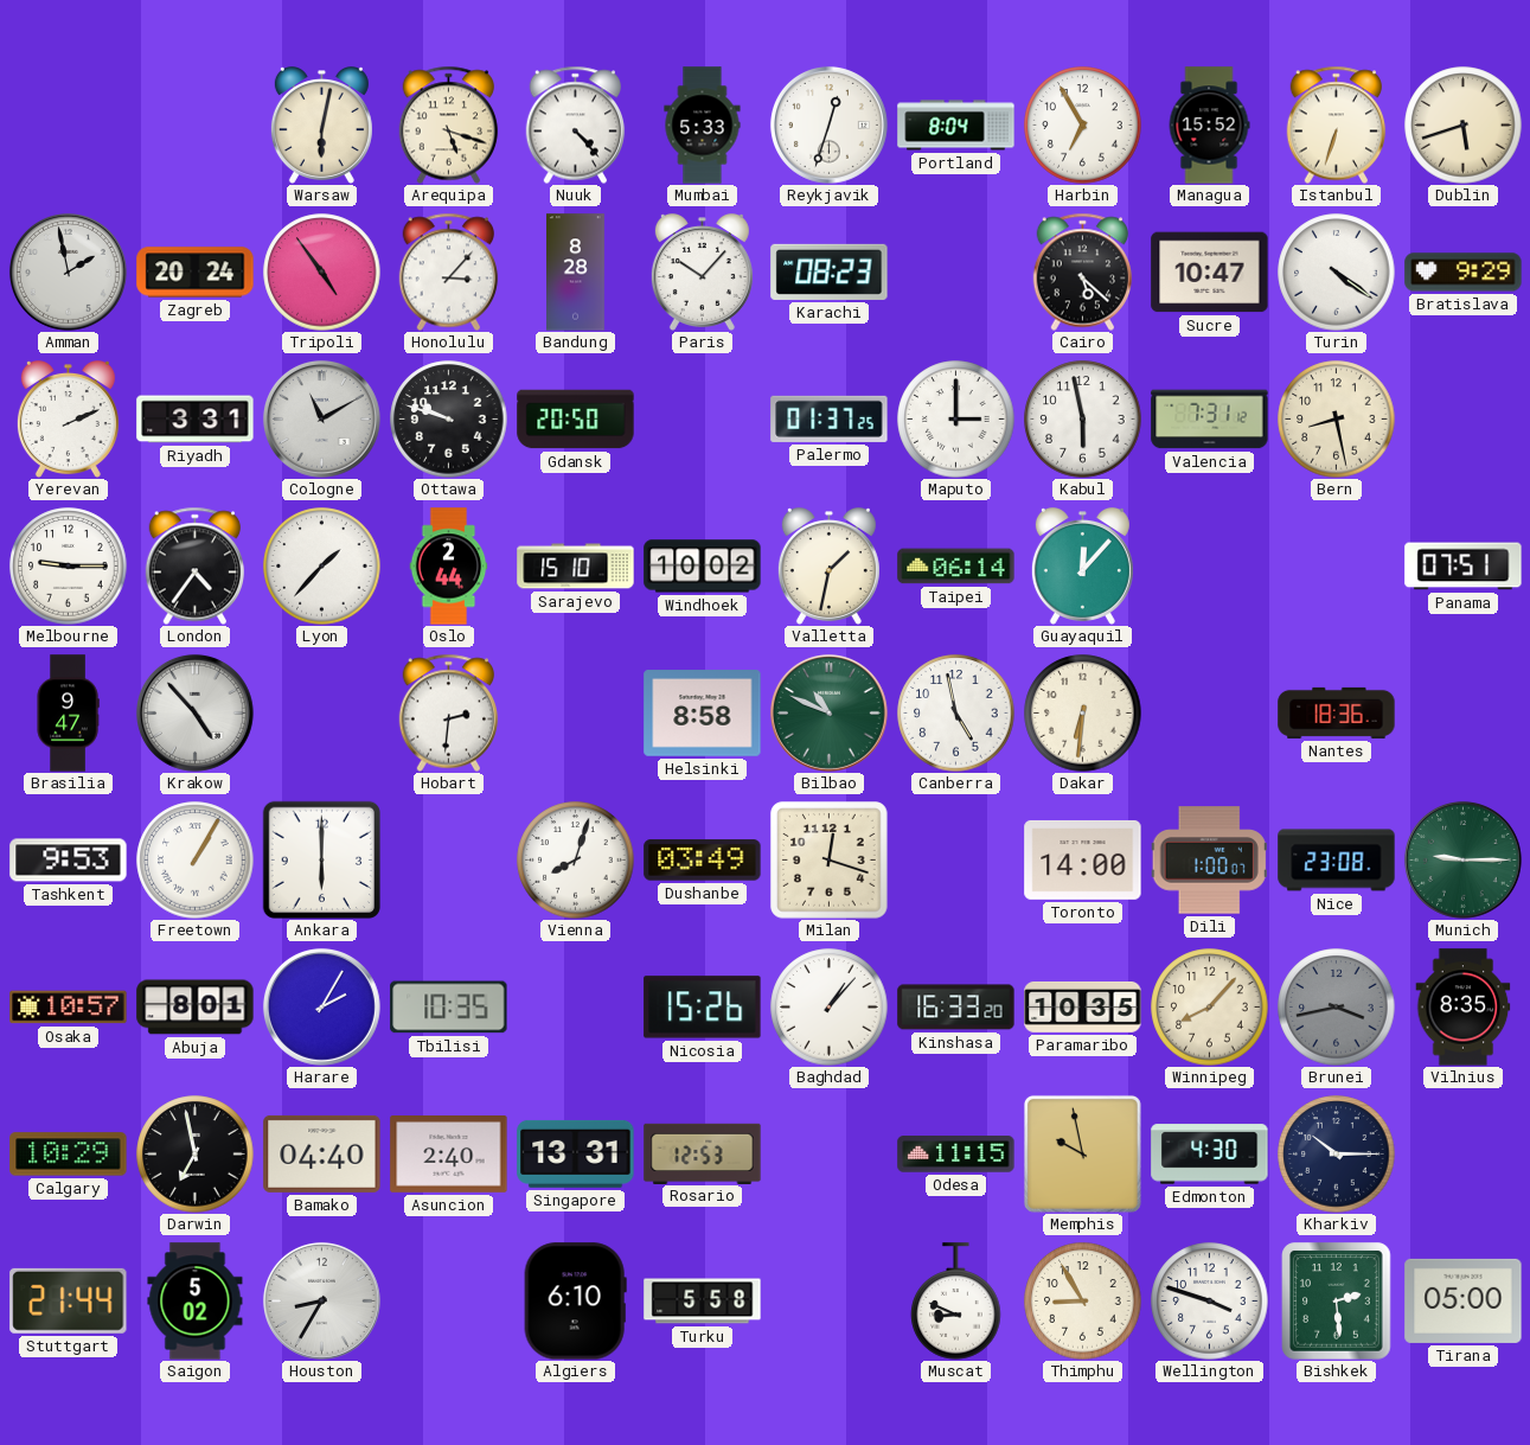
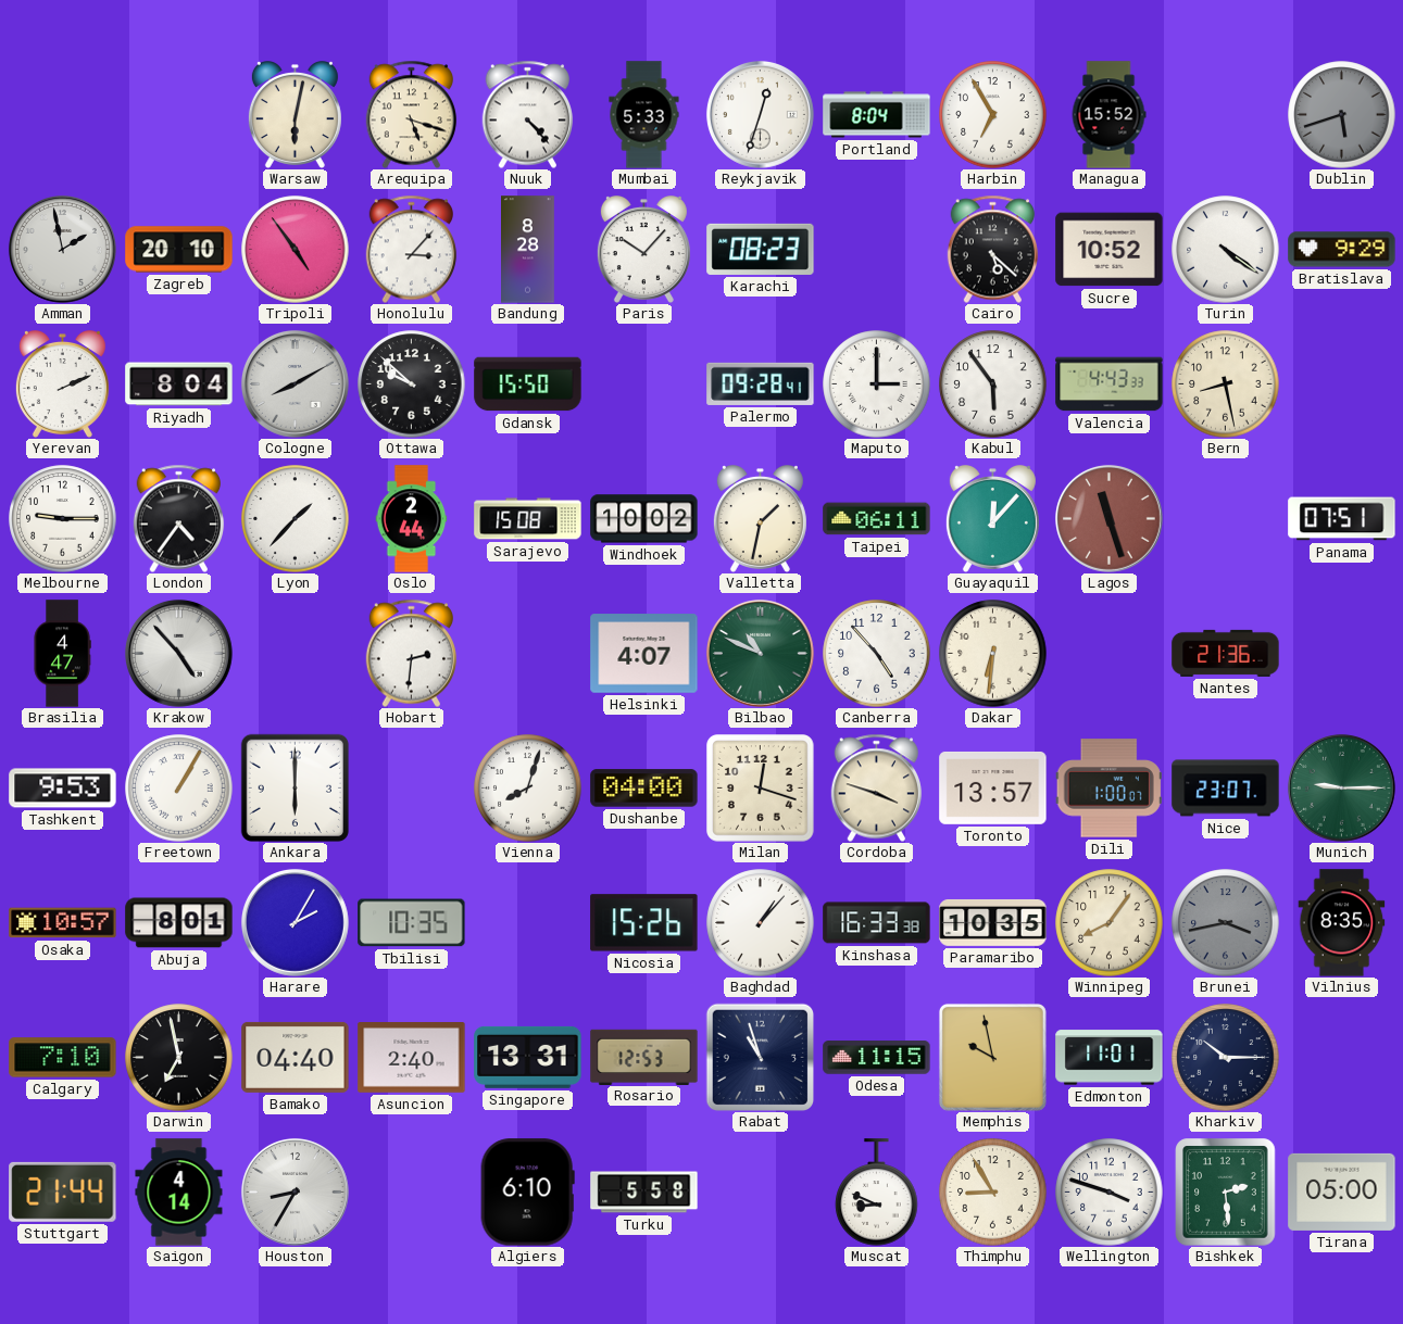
Istanbul: 6:33 -> none
Dublin dial: cream -> grey
Zagreb: 20:24 -> 20:10
Sucre: 10:47 -> 10:52
Riyadh: 3:31 -> 8:04
Cologne: 11:10 -> 8:10
Ottawa: 9:48 -> 9:52
Gdansk: 20:50 -> 15:50
Palermo: 01:37 -> 09:28
Kabul: 5:58 -> 5:54
Valencia: 7:31 -> 4:43
Sarajevo: 15:10 -> 15:08
Taipei: 06:14 -> 06:11
Lagos: none -> 11:27
Brasilia: 9:47 -> 4:47
Helsinki: 8:58 -> 4:07
Canberra: 4:58 -> 4:53
Nantes: 18:36 -> 21:36
Dushanbe: 03:49 -> 04:00
Cordoba: none -> 3:48
Toronto: 14:00 -> 13:57
Nice: 23:08 -> 23:07
Kinshasa: 16:33:20 -> 16:33:38
Winnipeg: 8:07 -> 8:06
Calgary: 10:29 -> 7:10
Rabat: none -> 10:57
Edmonton: 4:30 -> 11:01
Saigon: 5:02 -> 4:14
